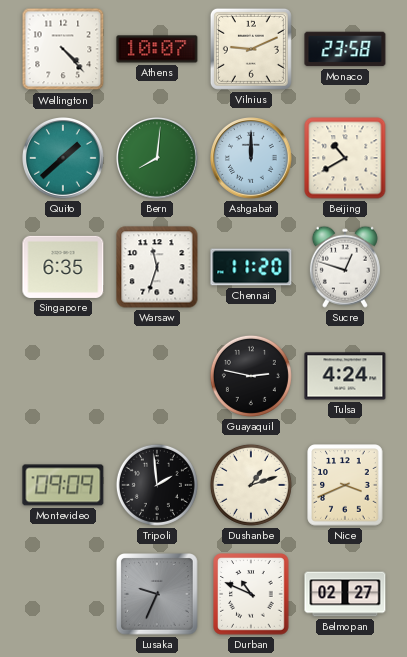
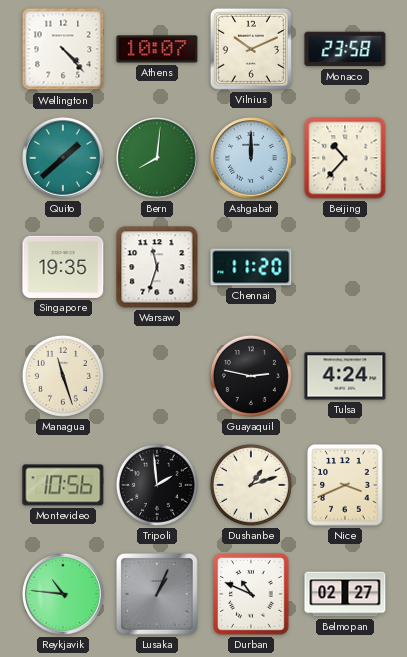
Vilnius: 9:11 -> 10:11
Beijing: 10:40 -> 10:37
Singapore: 6:35 -> 19:35
Sucre: 12:48 -> none
Managua: none -> 11:27
Montevideo: 09:09 -> 10:56
Reykjavik: none -> 10:46
Lusaka: 9:34 -> 1:04
